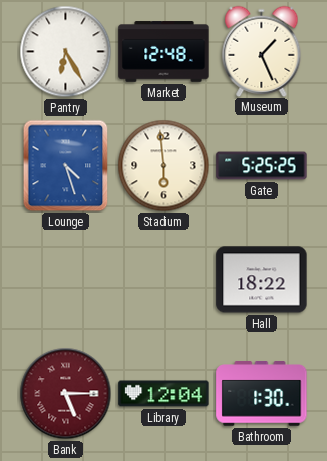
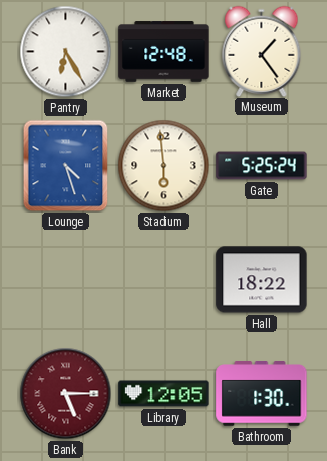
Museum: 1:26 -> 1:24
Gate: 5:25:25 -> 5:25:24
Library: 12:04 -> 12:05
